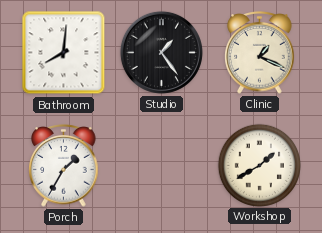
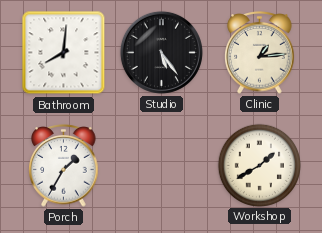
Studio: 1:24 -> 5:24
Clinic: 1:19 -> 1:14
